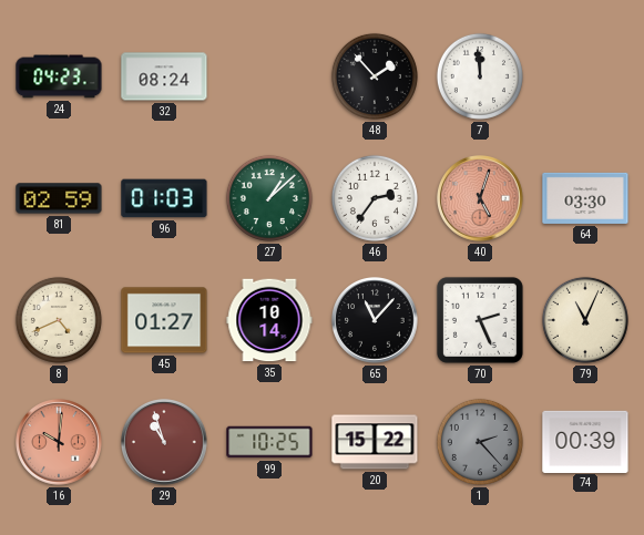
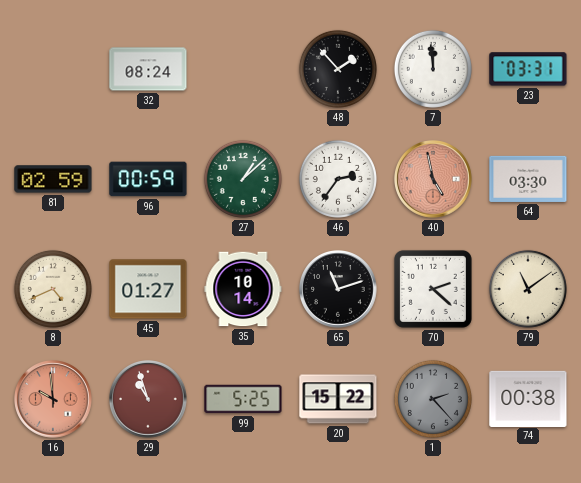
24: 04:23 -> none
23: none -> 03:31
96: 01:03 -> 00:59
40: 5:03 -> 4:58
65: 11:07 -> 11:12
70: 2:26 -> 2:22
79: 11:04 -> 11:09
16: 10:01 -> 9:59
99: 10:25 -> 5:25
74: 00:39 -> 00:38
